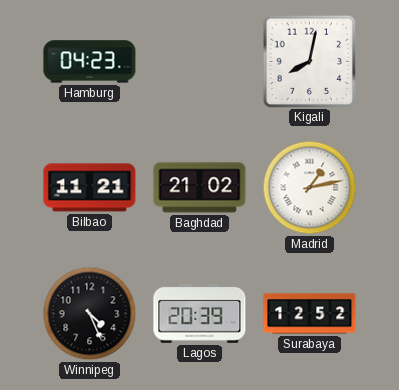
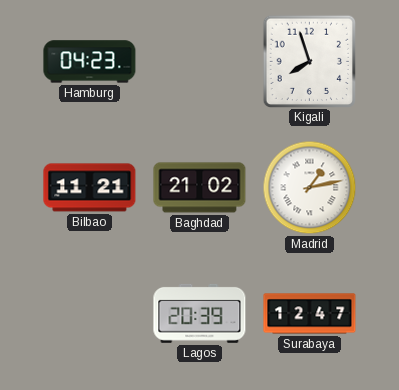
Kigali: 8:02 -> 7:57
Winnipeg: 4:26 -> none
Surabaya: 12:52 -> 12:47
